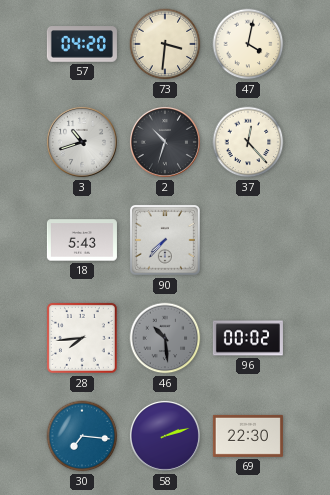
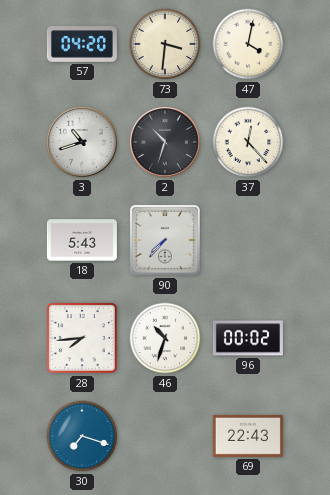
46: 10:29 -> 10:33
46 dial: grey -> white
30: 7:16 -> 7:18
58: 2:12 -> none
69: 22:30 -> 22:43
